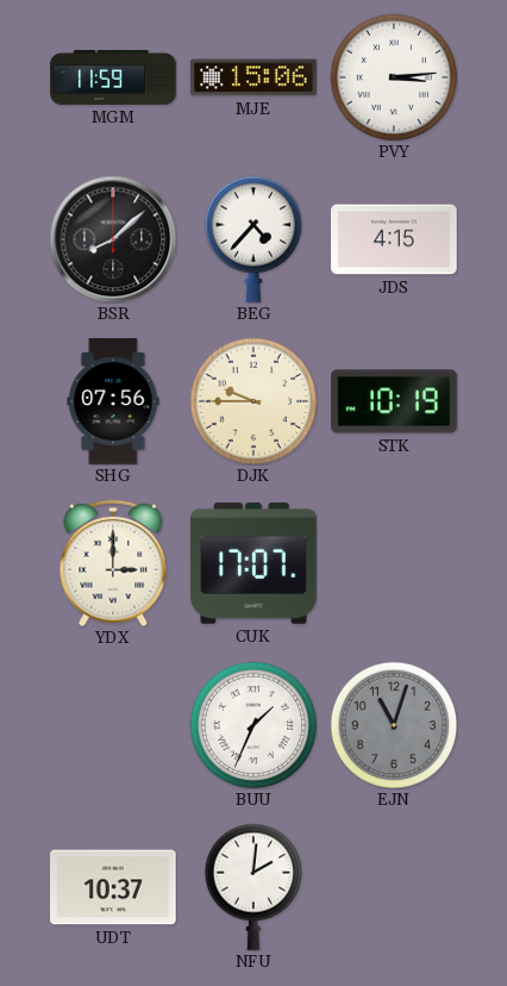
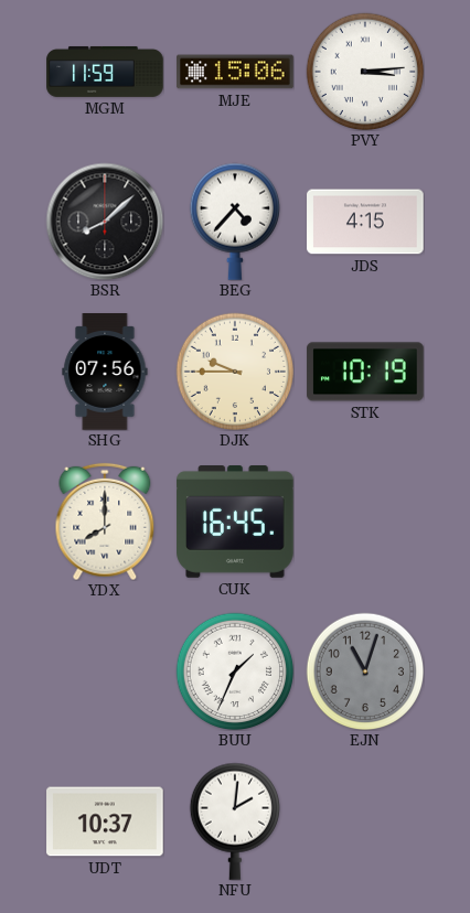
YDX: 3:00 -> 8:00
CUK: 17:07 -> 16:45
